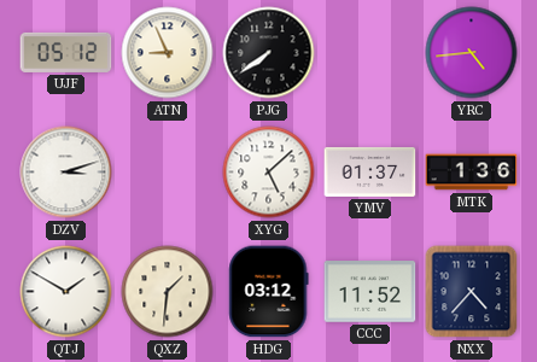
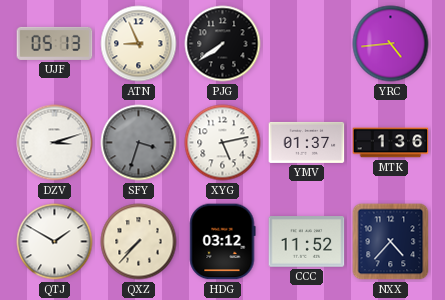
UJF: 05:12 -> 05:13
SFY: none -> 3:33
XYG: 5:08 -> 5:13
QXZ: 1:31 -> 7:37
